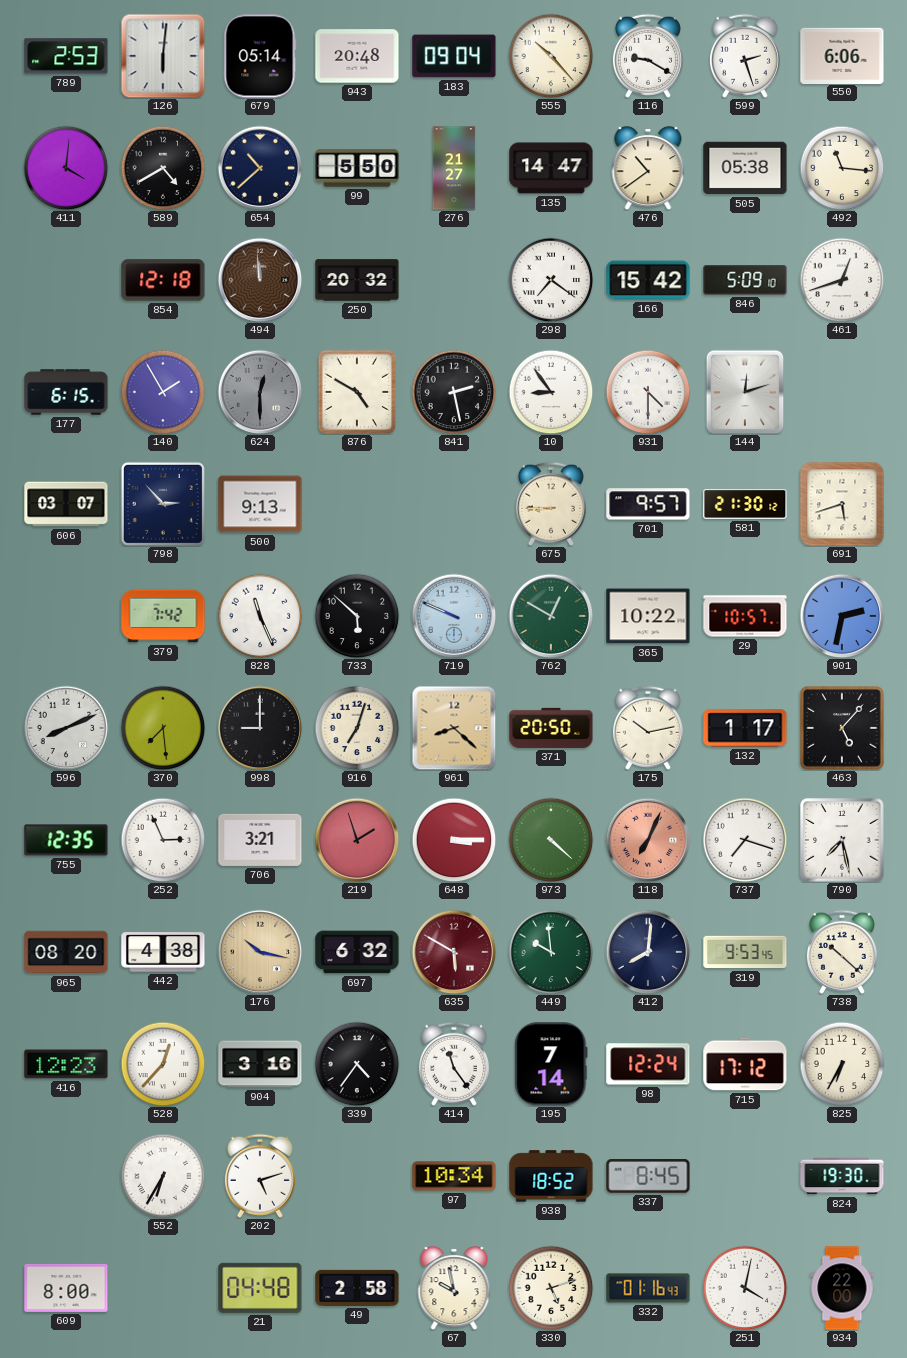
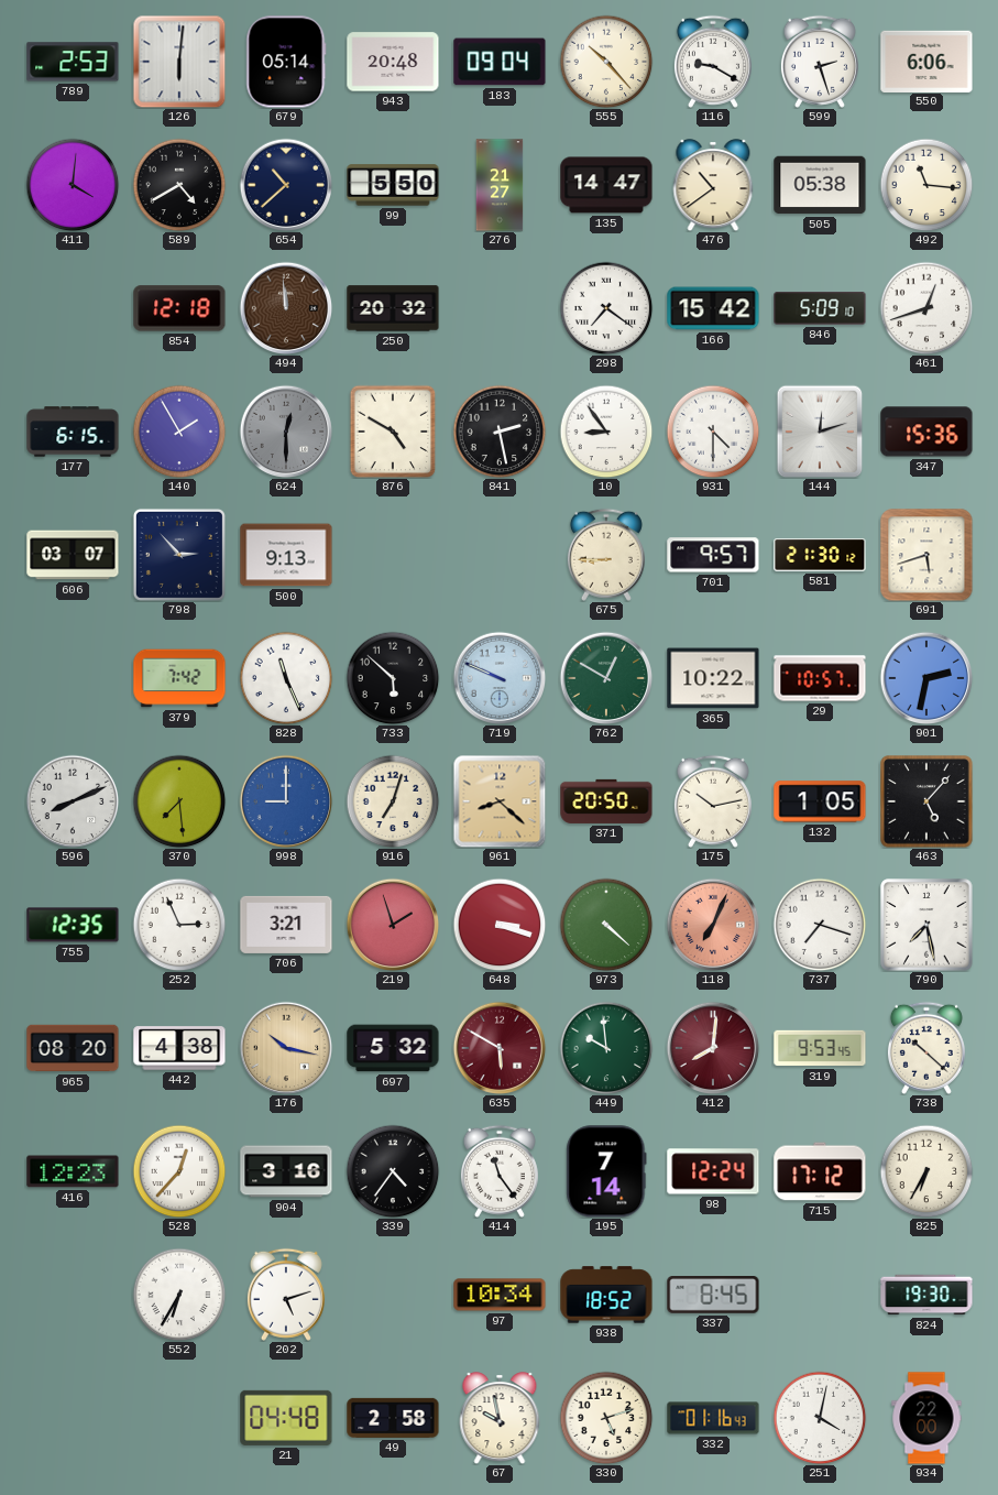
347: none -> 15:36
998 dial: black -> blue
132: 1:17 -> 1:05
648: 3:15 -> 3:18
697: 6:32 -> 5:32
412 dial: navy -> burgundy
609: 8:00 -> none
